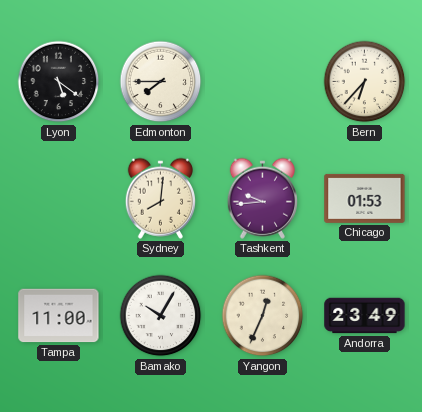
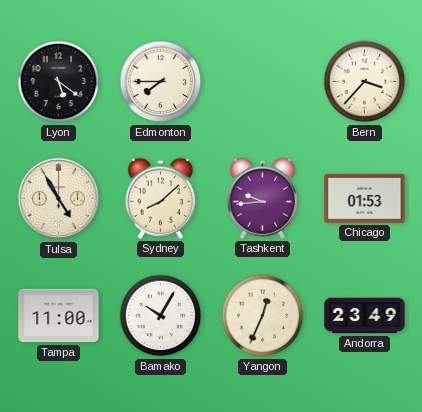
Bern: 6:37 -> 3:37
Tulsa: none -> 4:55
Sydney: 8:01 -> 8:08
